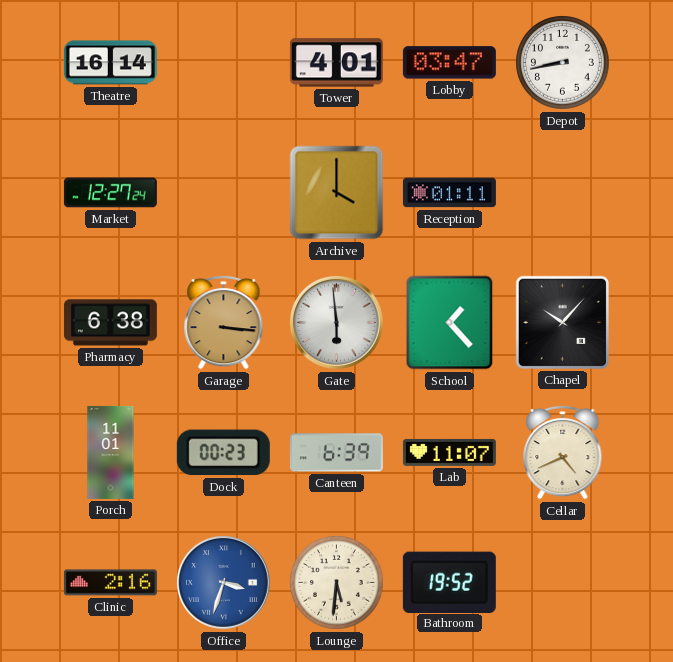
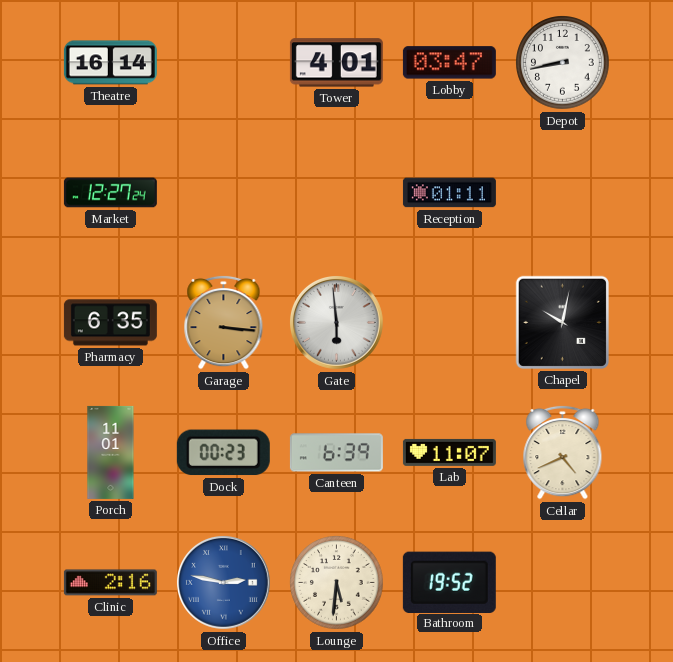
Archive: 4:00 -> none
Pharmacy: 6:38 -> 6:35
School: 1:23 -> none
Chapel: 10:07 -> 10:02
Office: 3:33 -> 2:47
